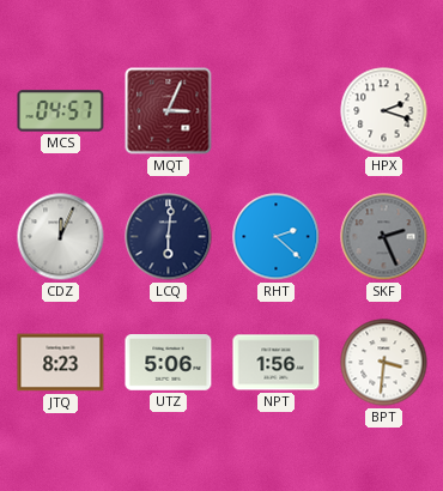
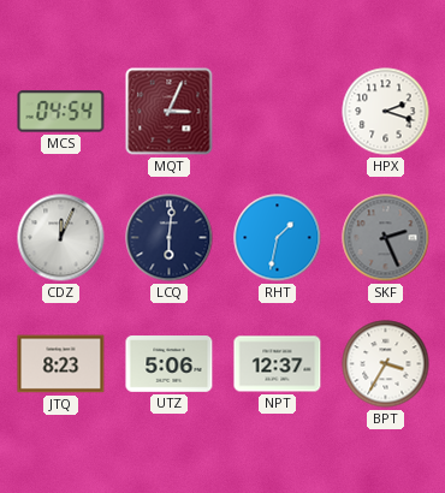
MCS: 04:57 -> 04:54
RHT: 2:22 -> 1:32
NPT: 1:56 -> 12:37
BPT: 3:31 -> 3:35
